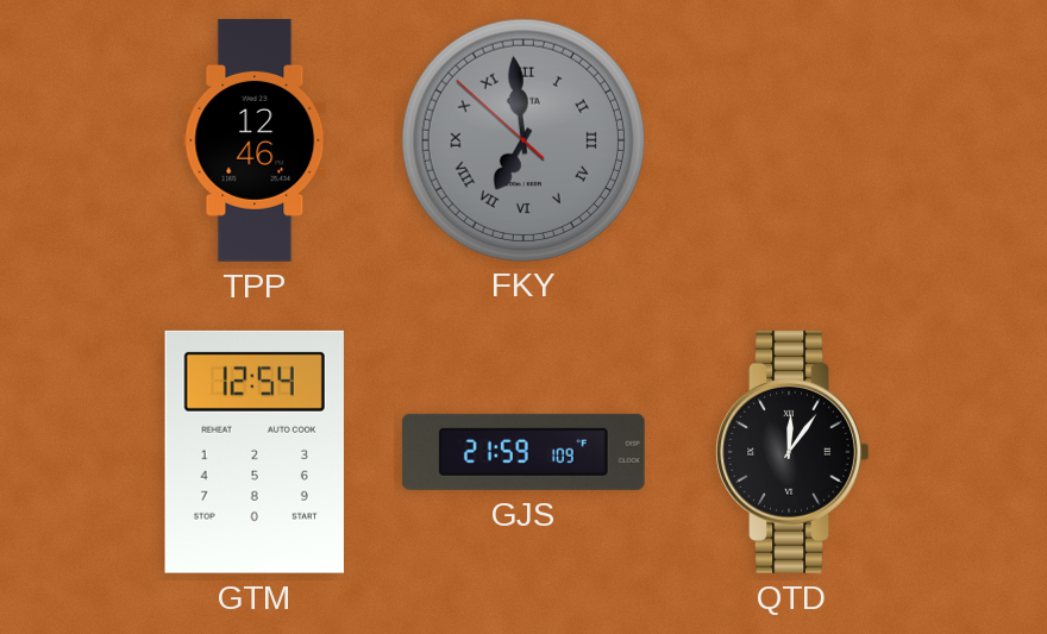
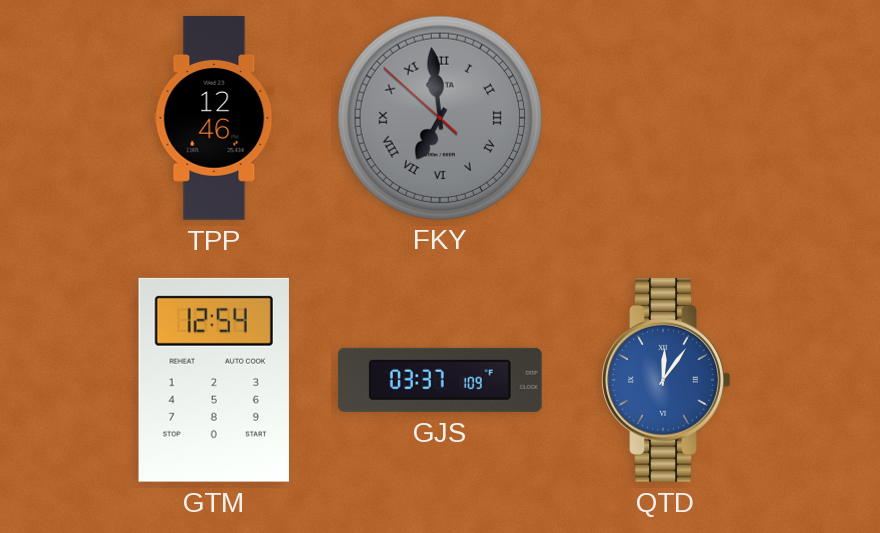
GJS: 21:59 -> 03:37
QTD dial: black -> blue
